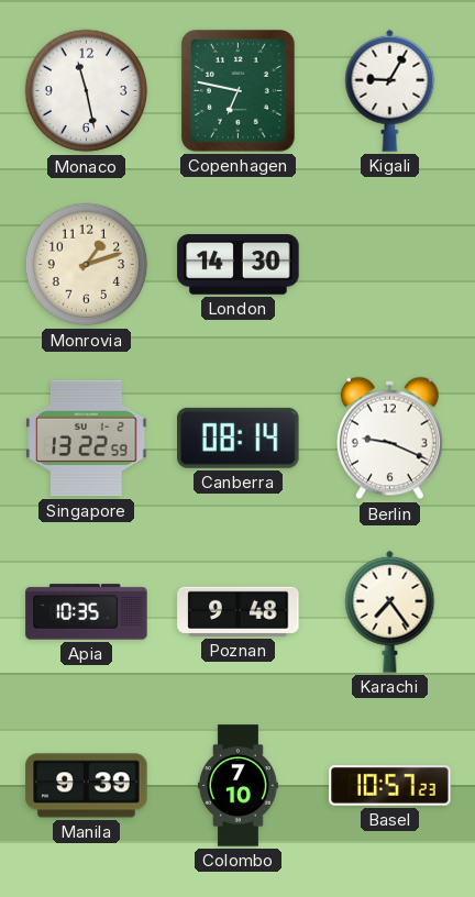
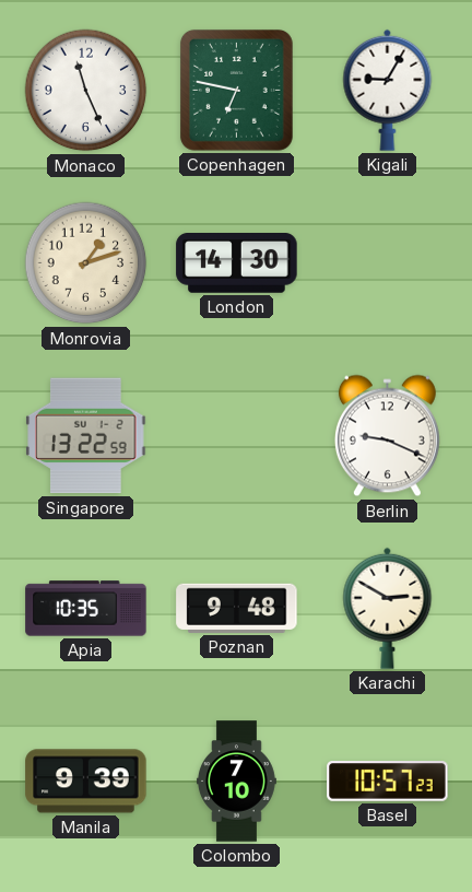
Monaco: 11:28 -> 11:26
Canberra: 08:14 -> none
Karachi: 7:24 -> 2:50
